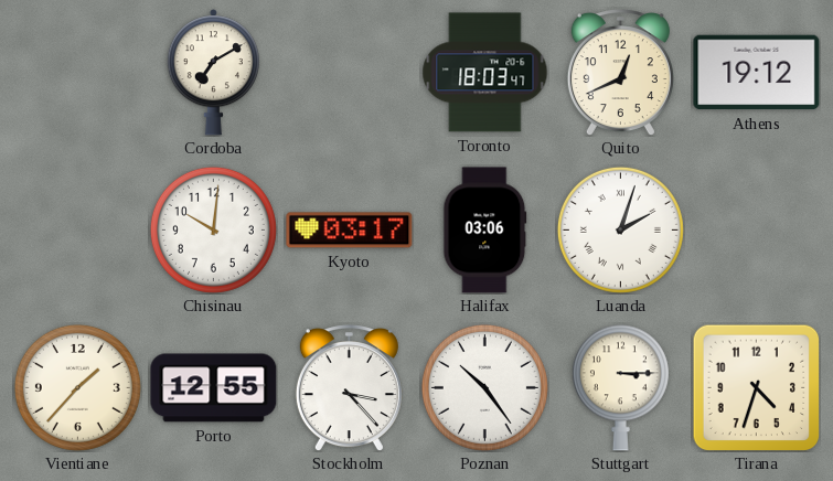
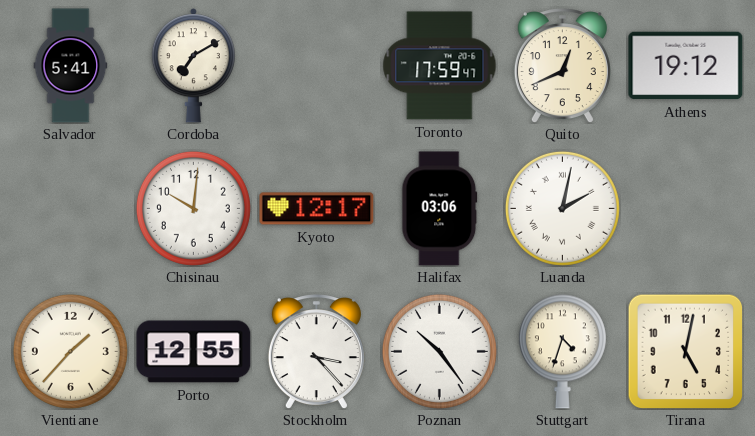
Salvador: none -> 5:41
Toronto: 18:03 -> 17:59
Kyoto: 03:17 -> 12:17
Luanda: 2:03 -> 2:02
Stuttgart: 3:15 -> 4:33
Tirana: 4:33 -> 5:02
